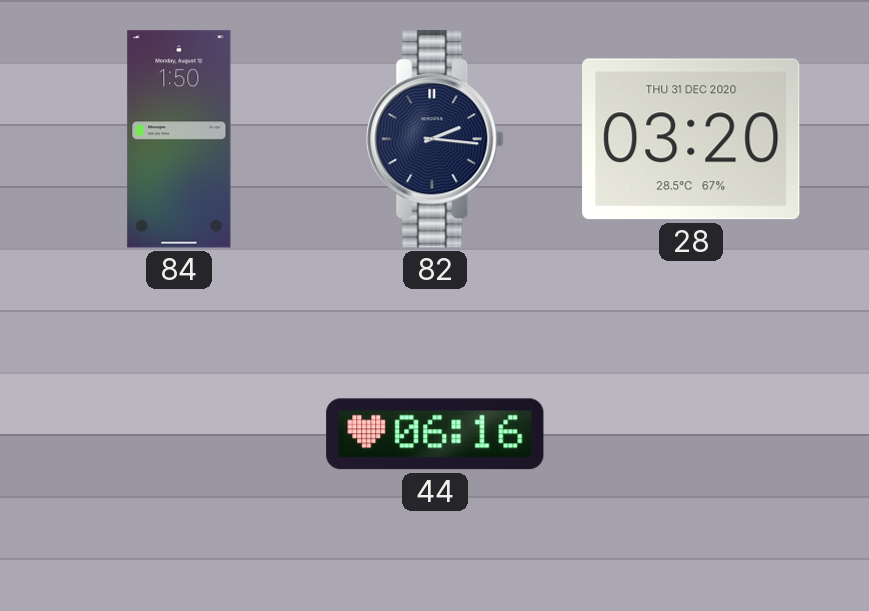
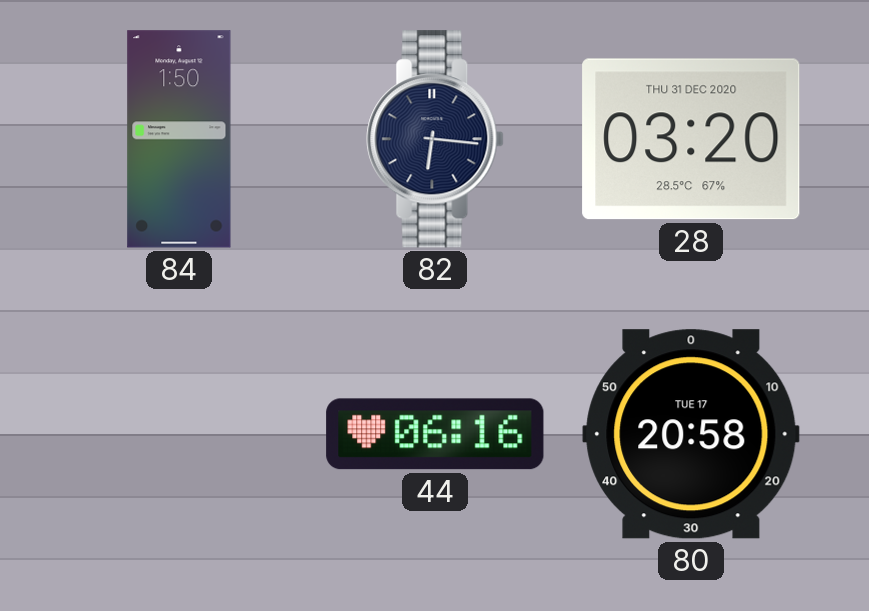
82: 2:16 -> 6:16
80: none -> 20:58
